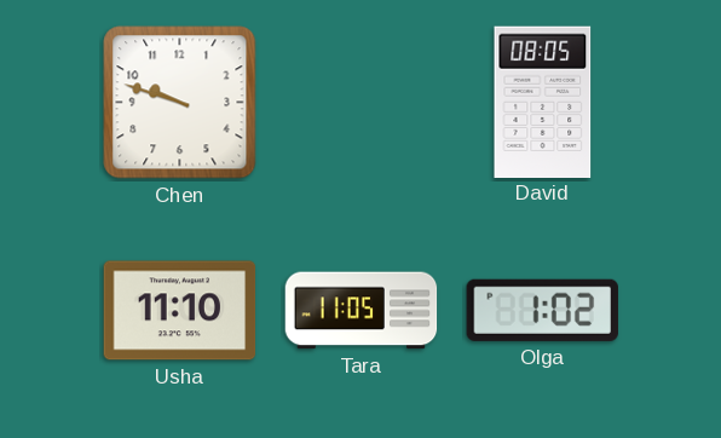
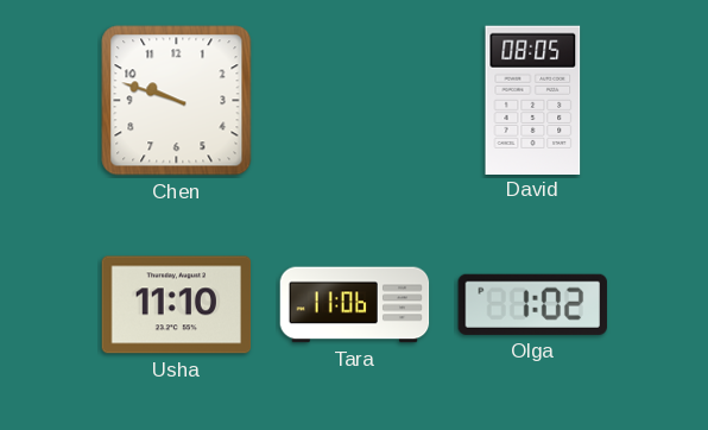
Tara: 11:05 -> 11:06
